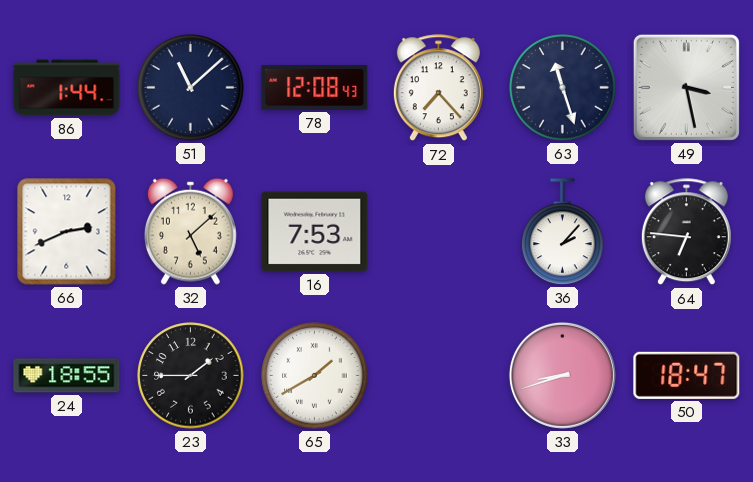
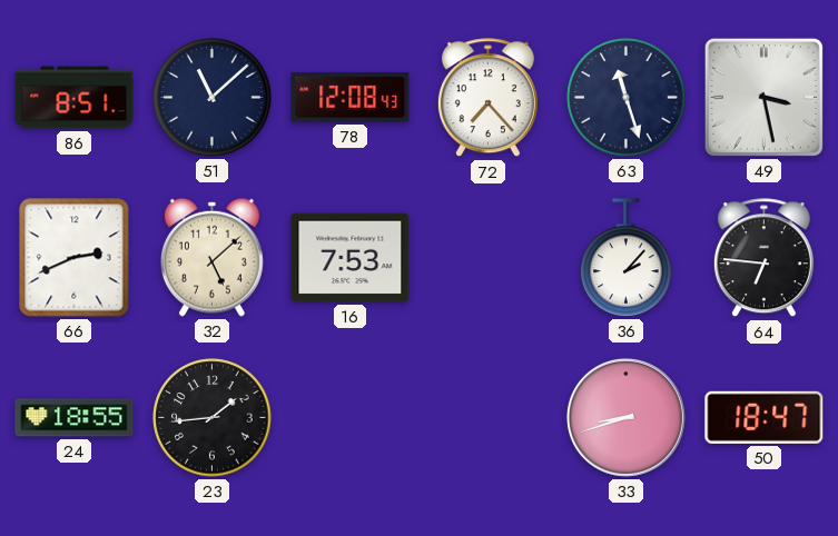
86: 1:44 -> 8:51
23: 1:45 -> 1:44
65: 1:40 -> none
